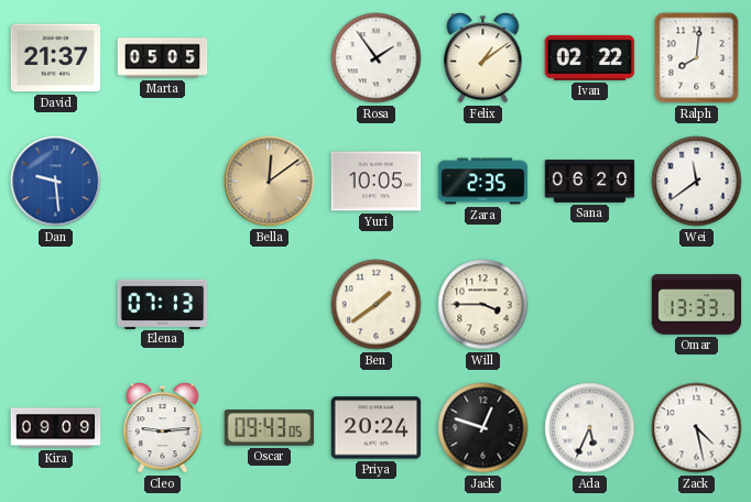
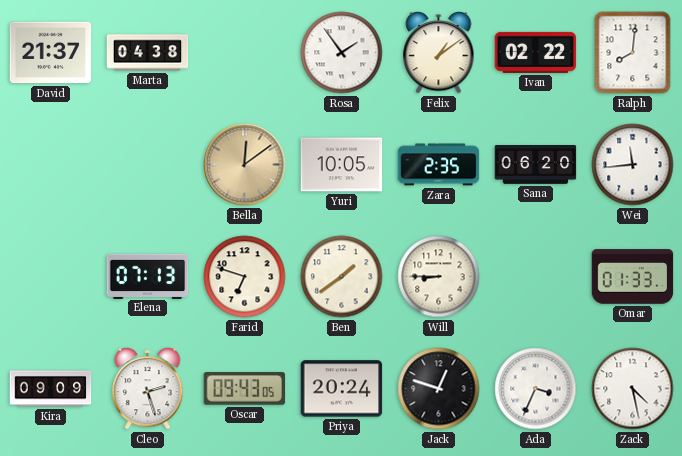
Marta: 05:05 -> 04:38
Dan: 9:29 -> none
Wei: 11:39 -> 11:44
Farid: none -> 6:48
Will: 3:45 -> 8:45
Omar: 13:33 -> 01:33
Cleo: 9:14 -> 2:27
Ada: 5:34 -> 3:34
